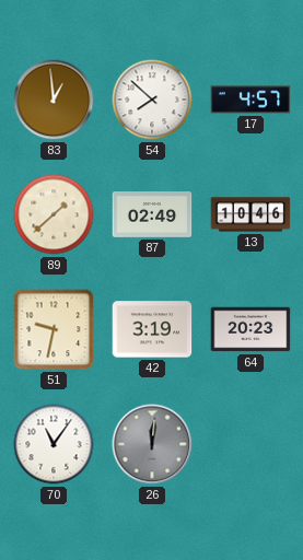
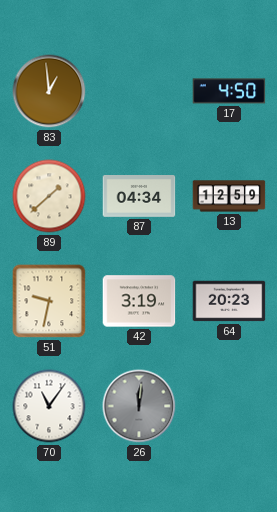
54: 7:52 -> none
17: 4:57 -> 4:50
87: 02:49 -> 04:34
13: 10:46 -> 12:59
